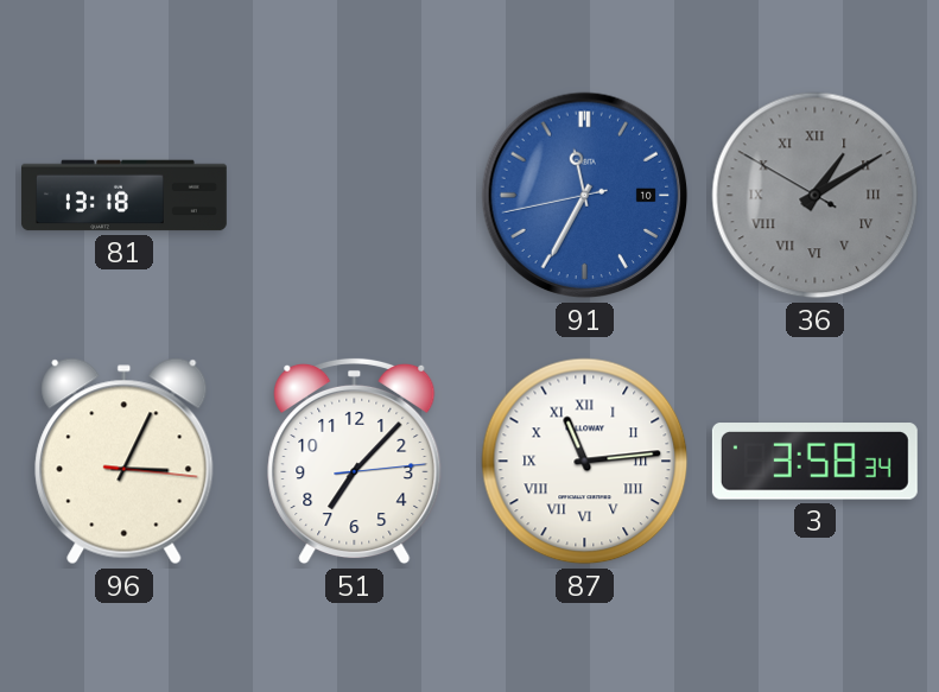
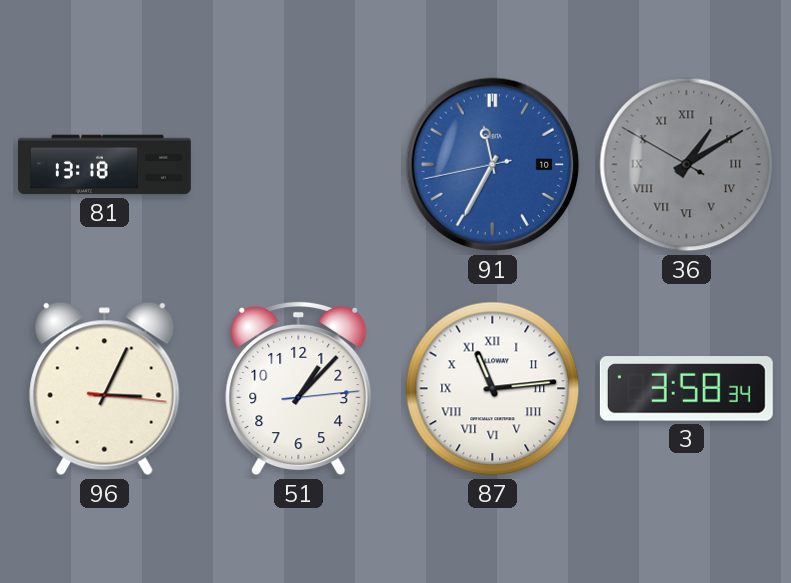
51: 7:07 -> 1:07
